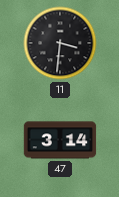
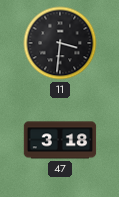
47: 3:14 -> 3:18
